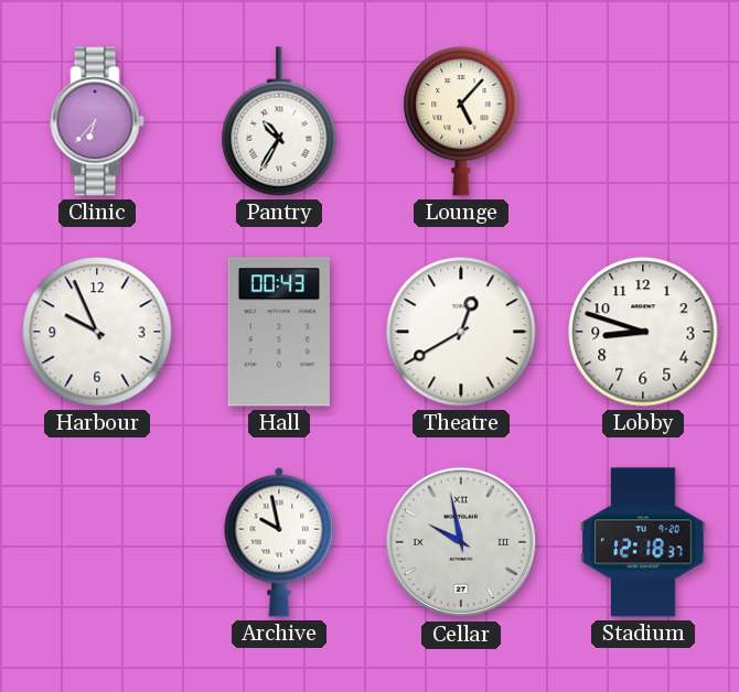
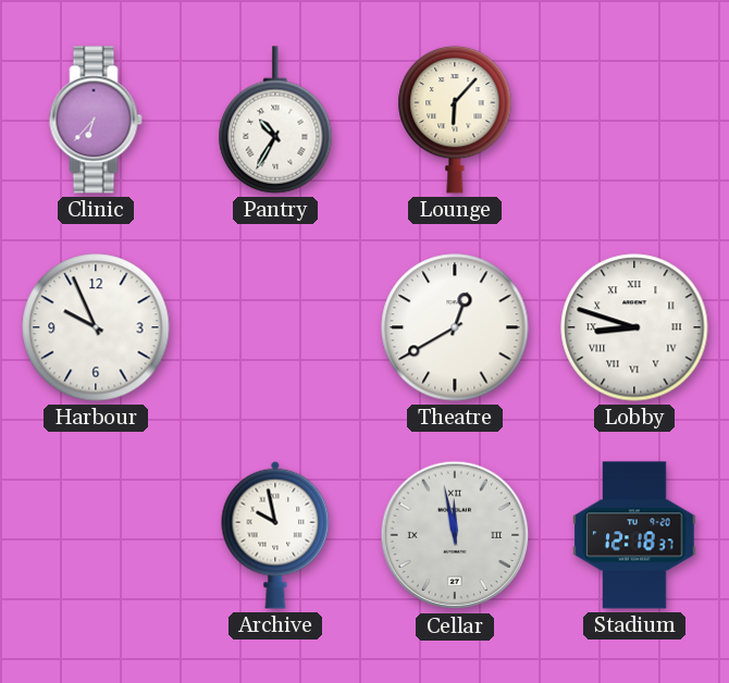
Lounge: 5:07 -> 6:07
Hall: 00:43 -> none
Lobby numerals: Arabic -> Roman
Cellar: 9:58 -> 11:58
